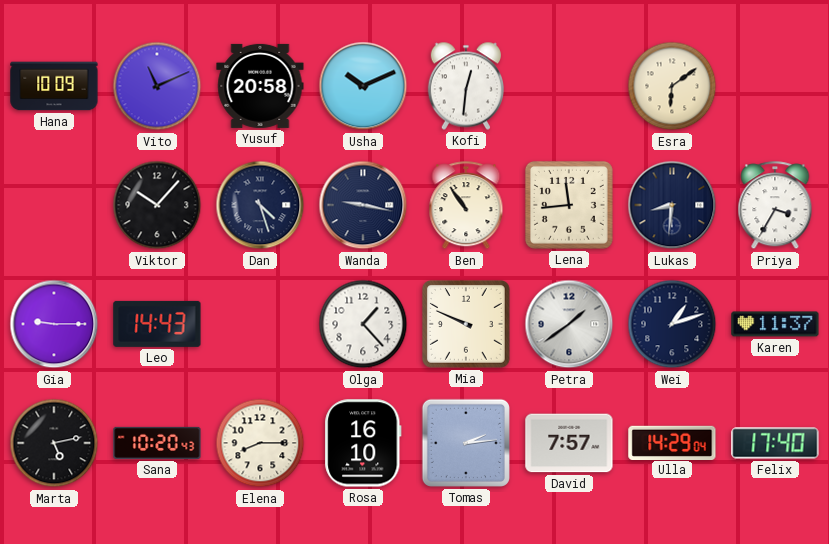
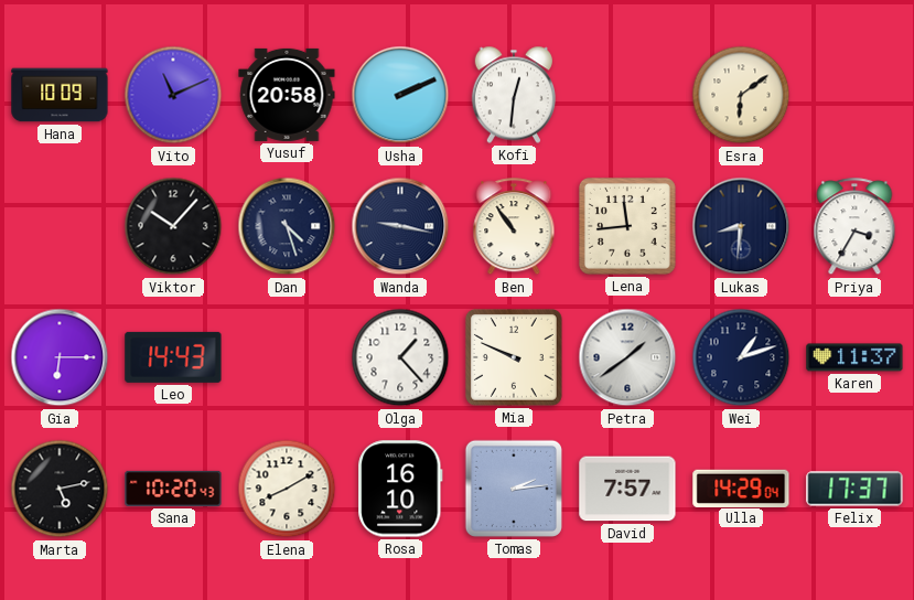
Usha: 10:11 -> 2:11
Gia: 9:15 -> 6:15
Elena: 8:15 -> 8:10
Felix: 17:40 -> 17:37
